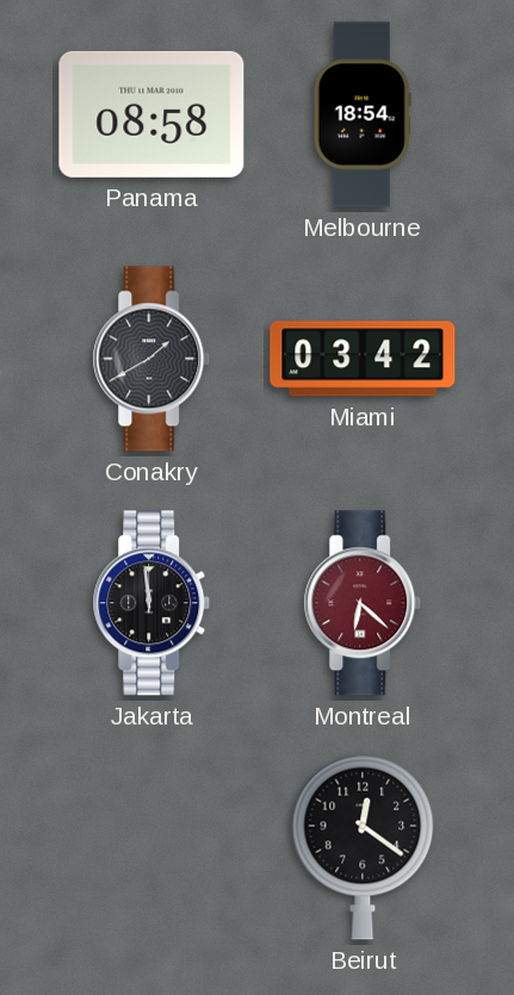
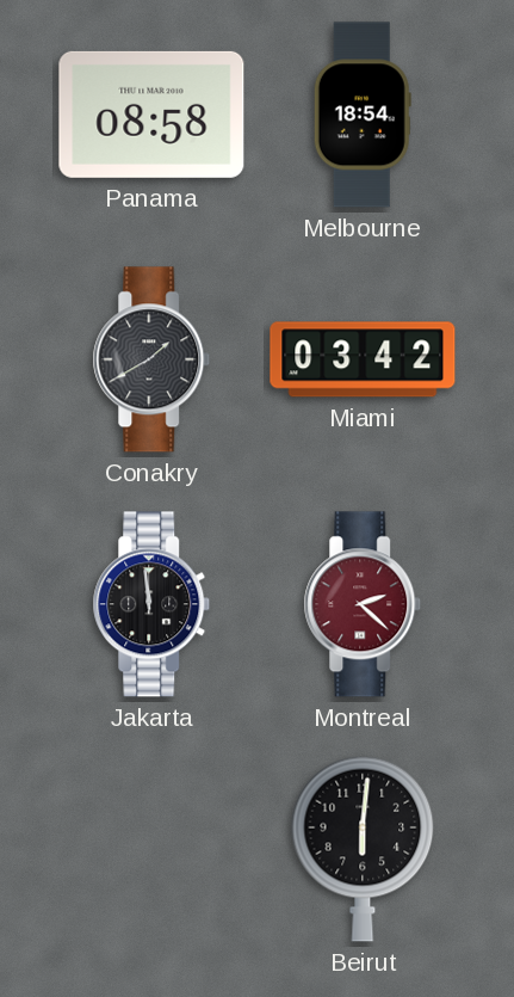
Montreal: 6:22 -> 2:22
Beirut: 12:21 -> 6:01
